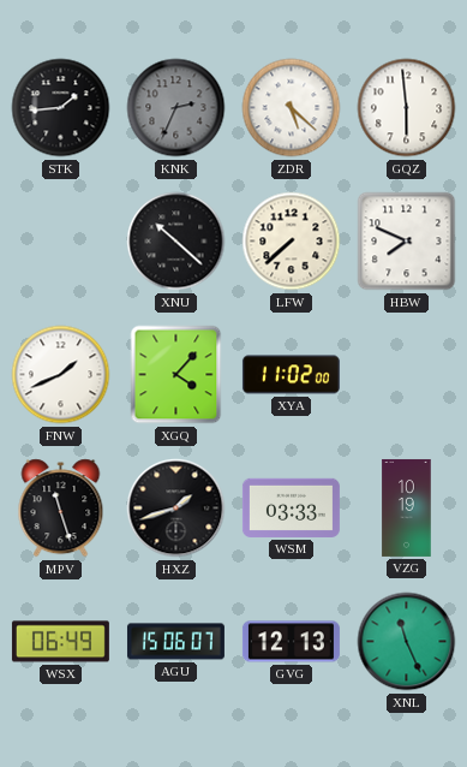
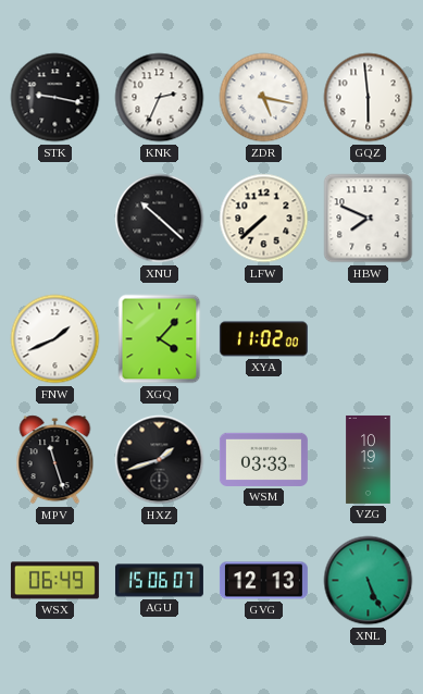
STK: 1:44 -> 9:17
KNK dial: grey -> white
ZDR: 5:22 -> 5:17
XNL: 11:26 -> 5:26
